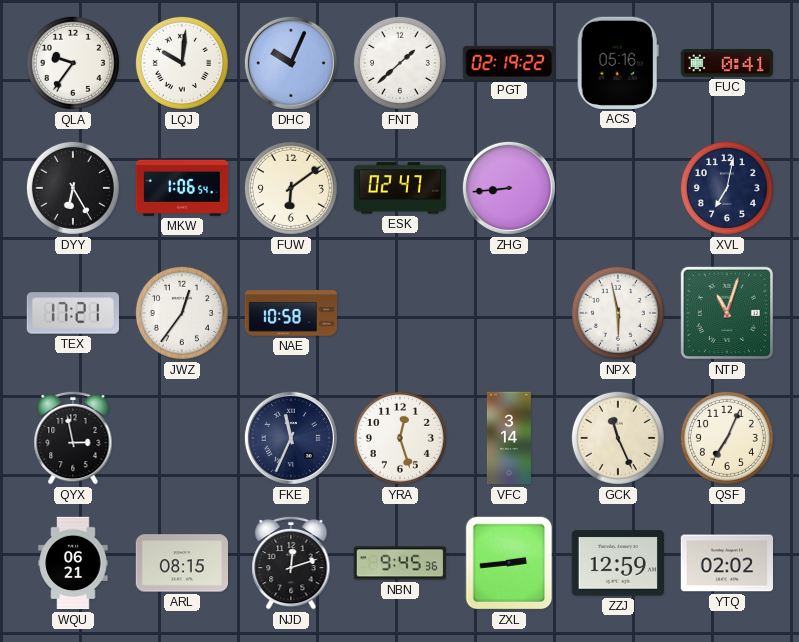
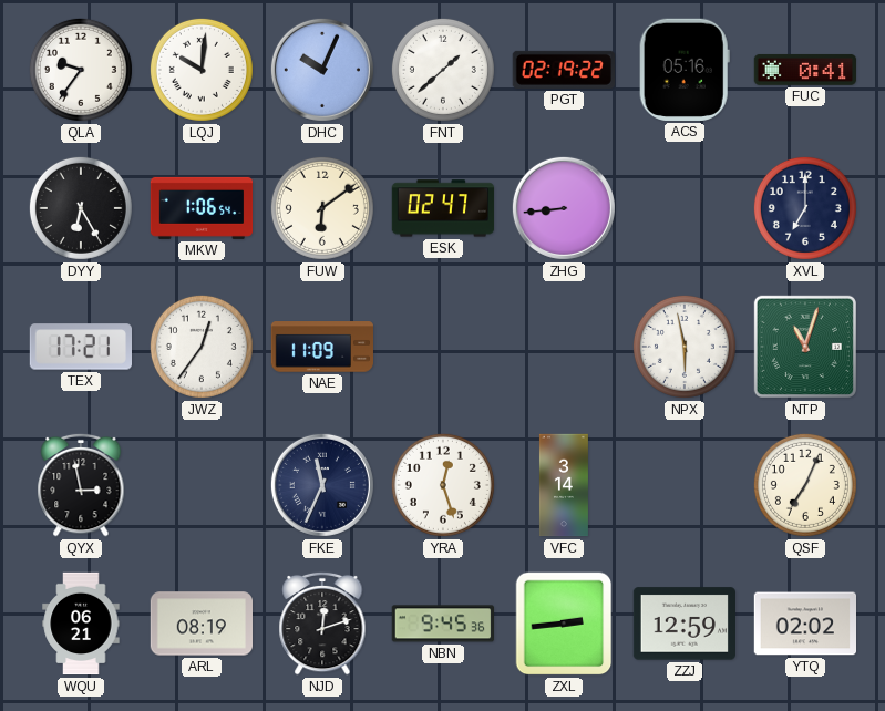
XVL: 7:02 -> 7:00
NAE: 10:58 -> 11:09
GCK: 11:26 -> none
ARL: 08:15 -> 08:19
